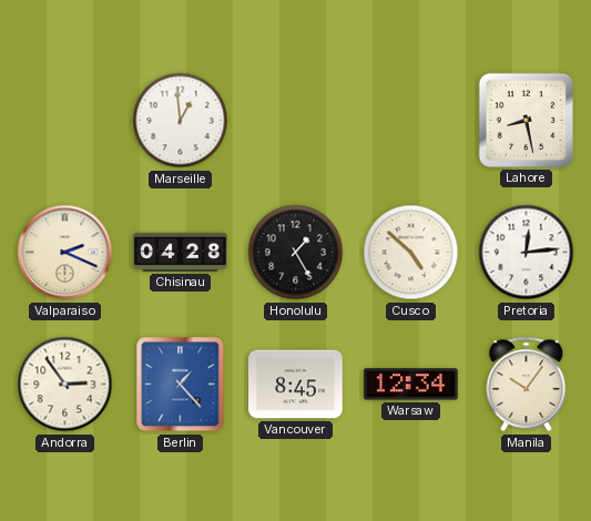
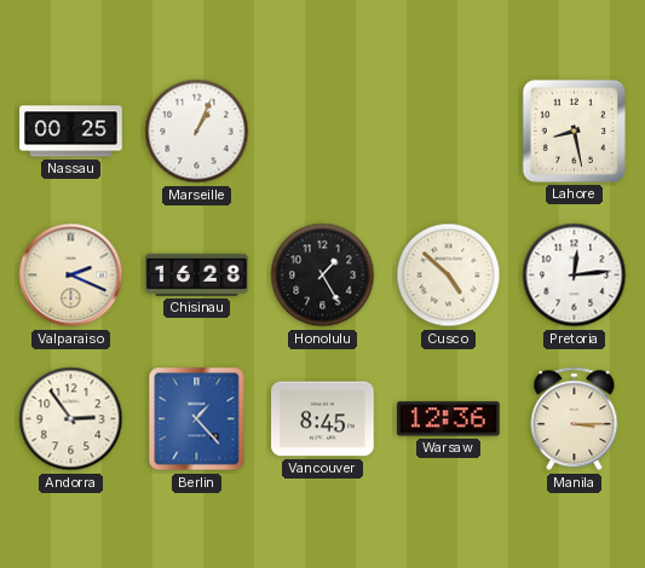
Nassau: none -> 00:25
Marseille: 12:59 -> 1:04
Chisinau: 04:28 -> 16:28
Warsaw: 12:34 -> 12:36
Manila: 10:06 -> 3:15
